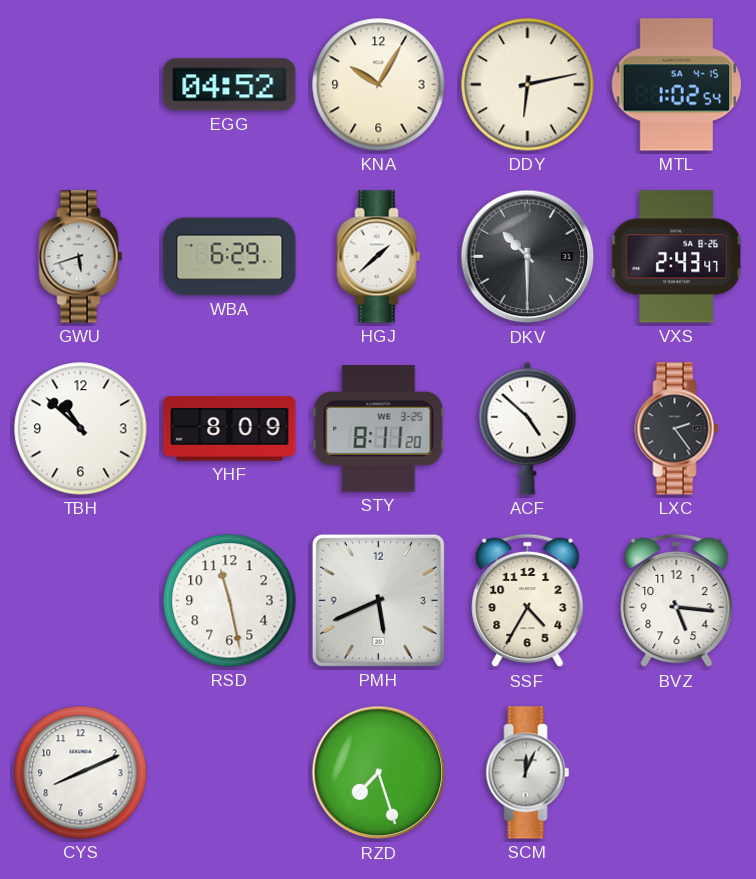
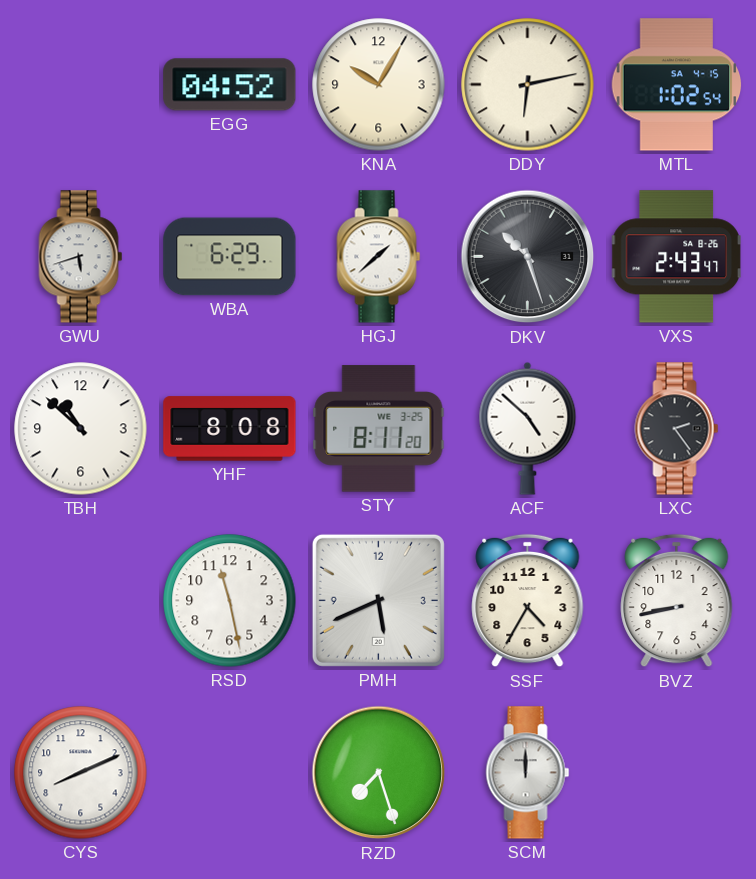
DKV: 10:30 -> 10:27
YHF: 8:09 -> 8:08
BVZ: 5:16 -> 8:43
SCM: 12:04 -> 12:00
